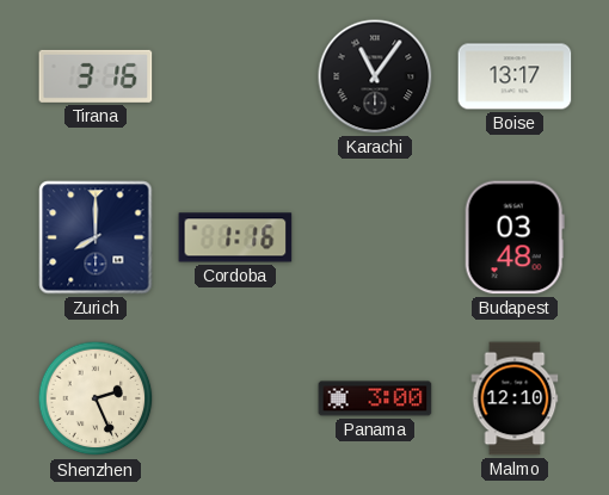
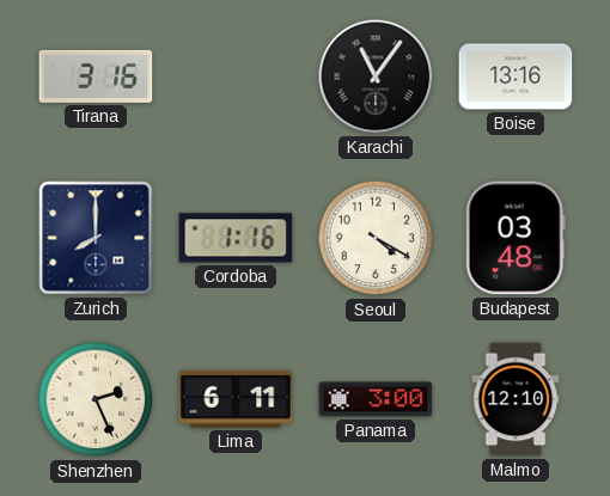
Boise: 13:17 -> 13:16
Seoul: none -> 4:20
Lima: none -> 6:11
